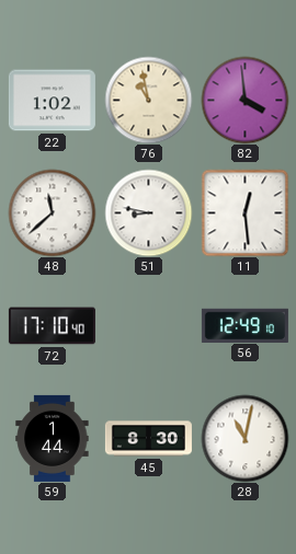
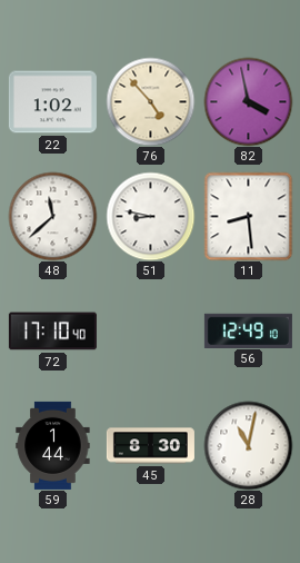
76: 10:58 -> 4:53
82: 3:59 -> 3:58
11: 12:29 -> 8:29
